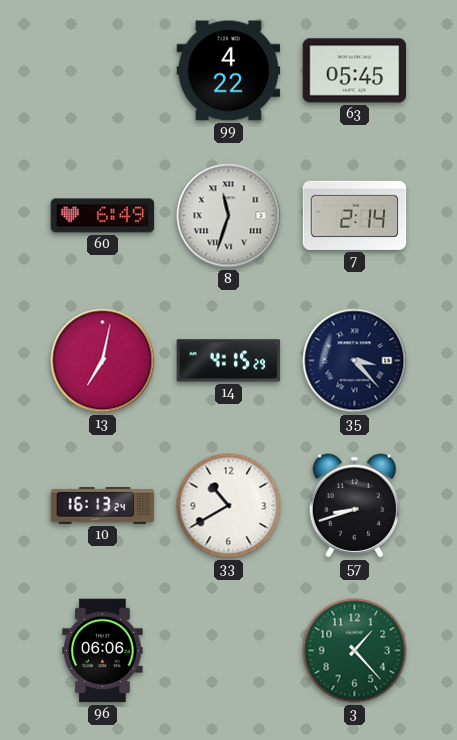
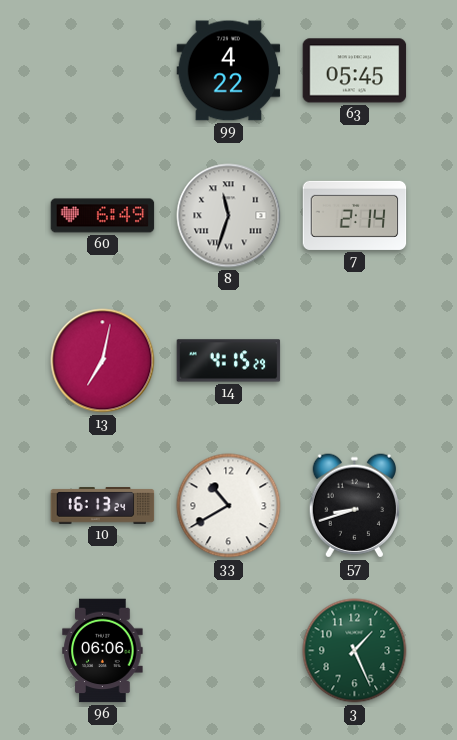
35: 3:23 -> none
3: 1:23 -> 1:26
